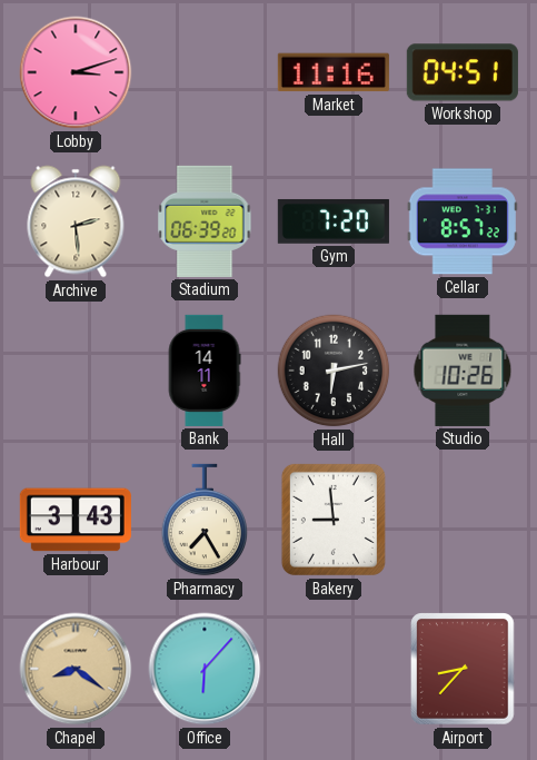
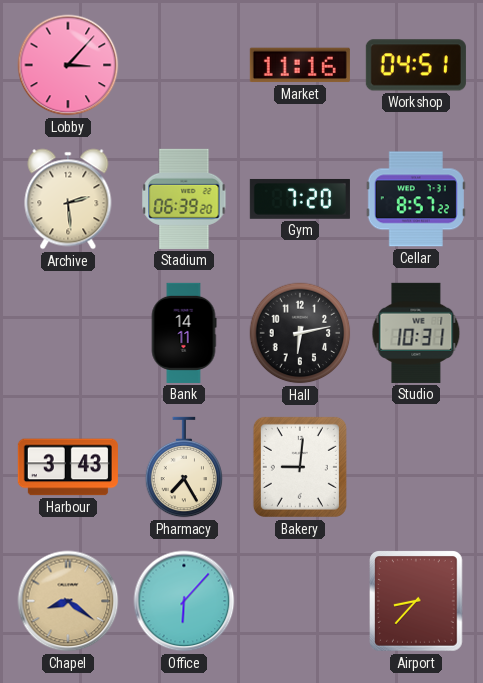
Lobby: 3:12 -> 3:07
Studio: 10:26 -> 10:31
Bakery: 8:59 -> 9:01
